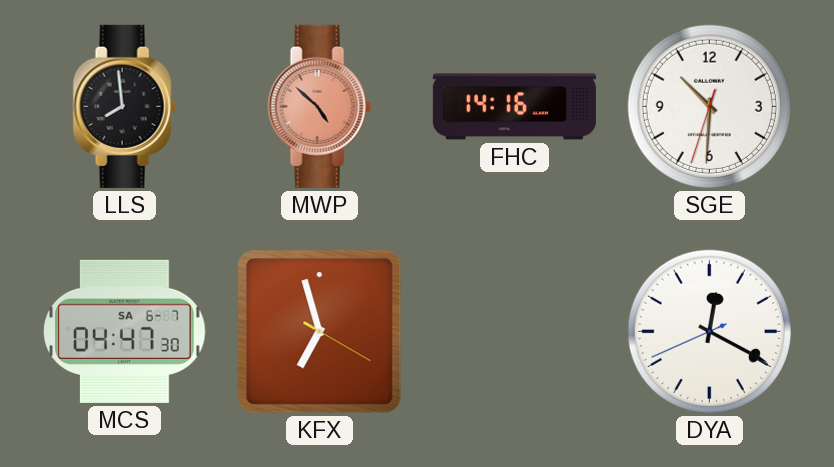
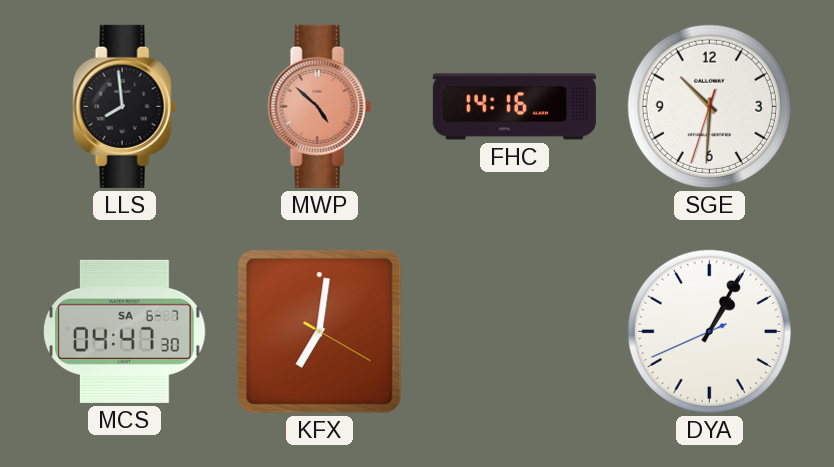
KFX: 6:57 -> 7:01
DYA: 12:19 -> 1:04
